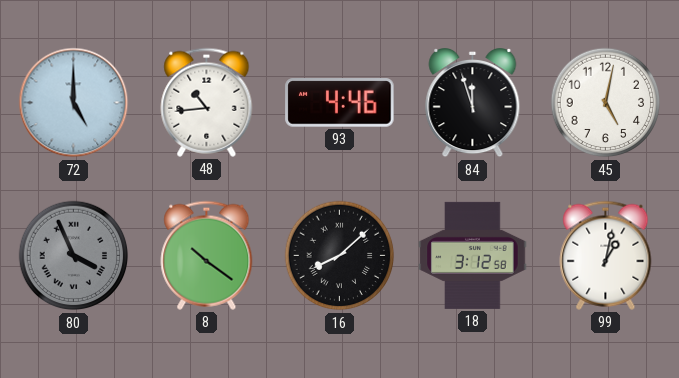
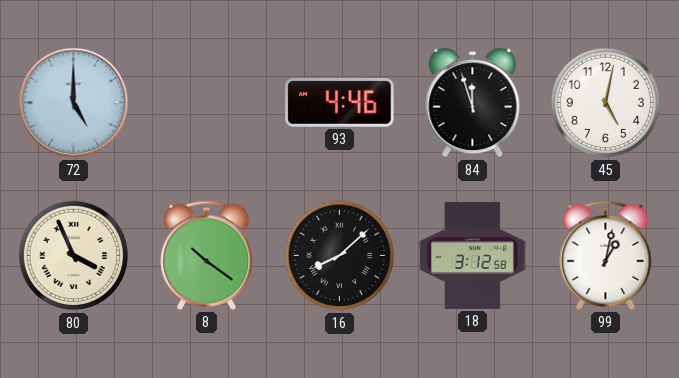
48: 10:44 -> none
80 dial: grey -> cream
